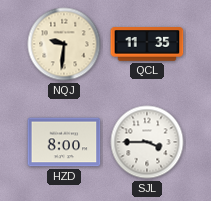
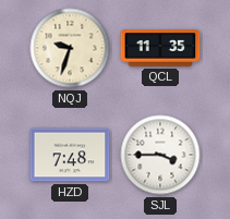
NQJ: 9:31 -> 9:33
HZD: 8:00 -> 7:48
